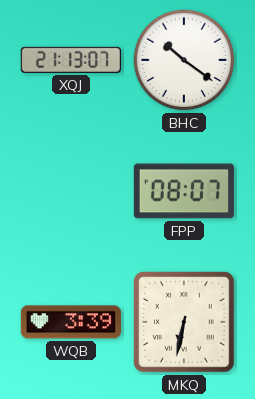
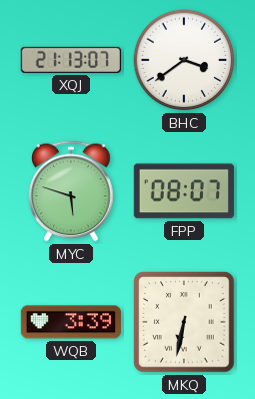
BHC: 10:21 -> 3:39
MYC: none -> 5:48
